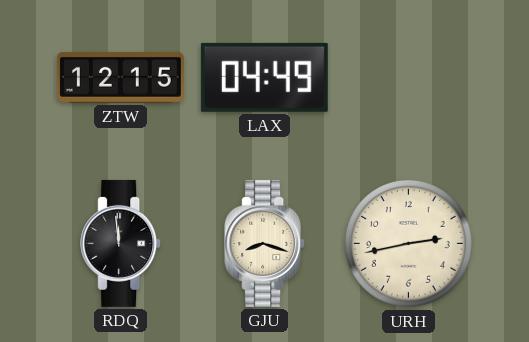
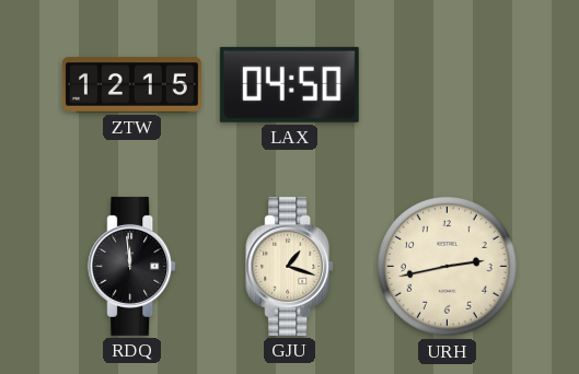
LAX: 04:49 -> 04:50
GJU: 8:18 -> 1:18
